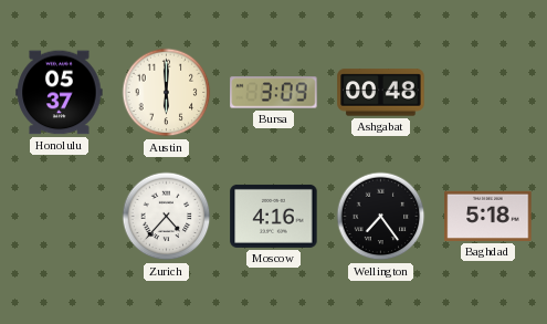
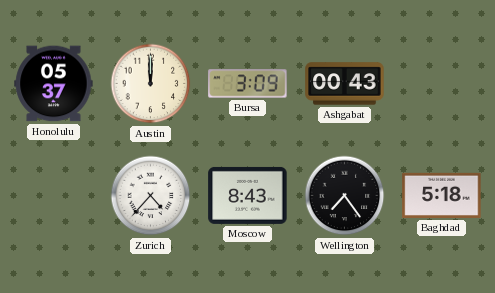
Austin: 6:00 -> 12:00
Ashgabat: 00:48 -> 00:43
Moscow: 4:16 -> 8:43
